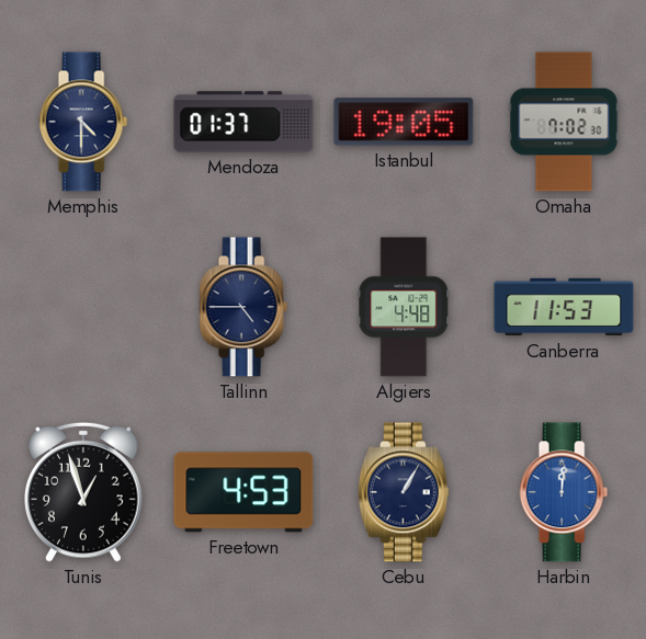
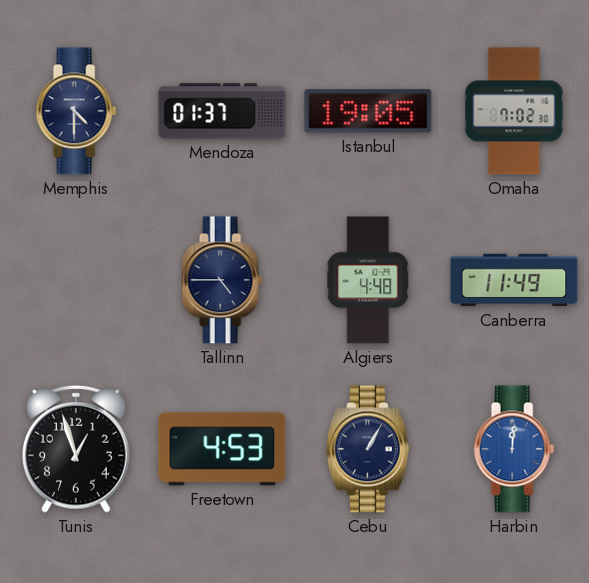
Canberra: 11:53 -> 11:49
